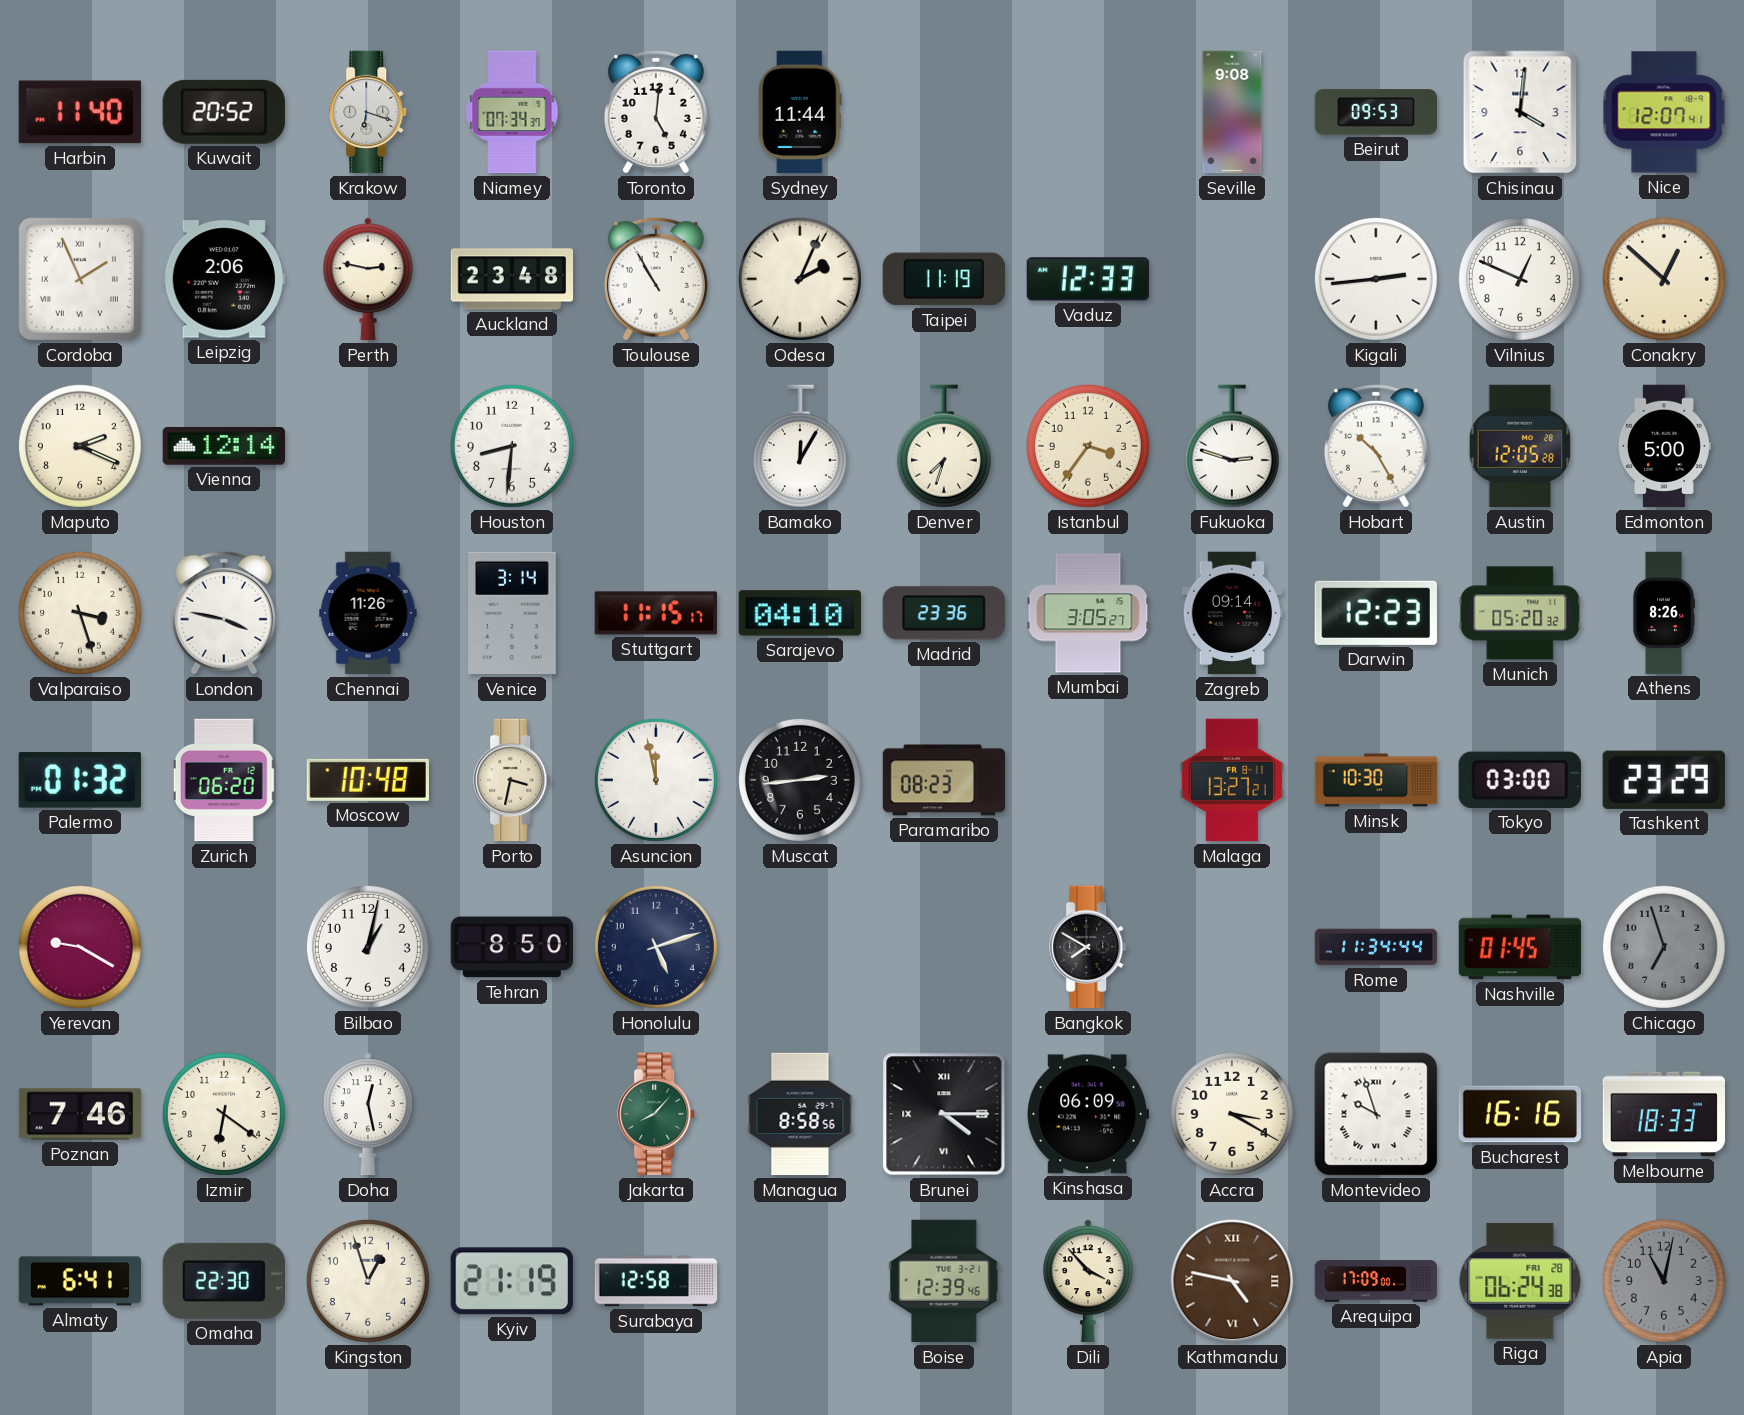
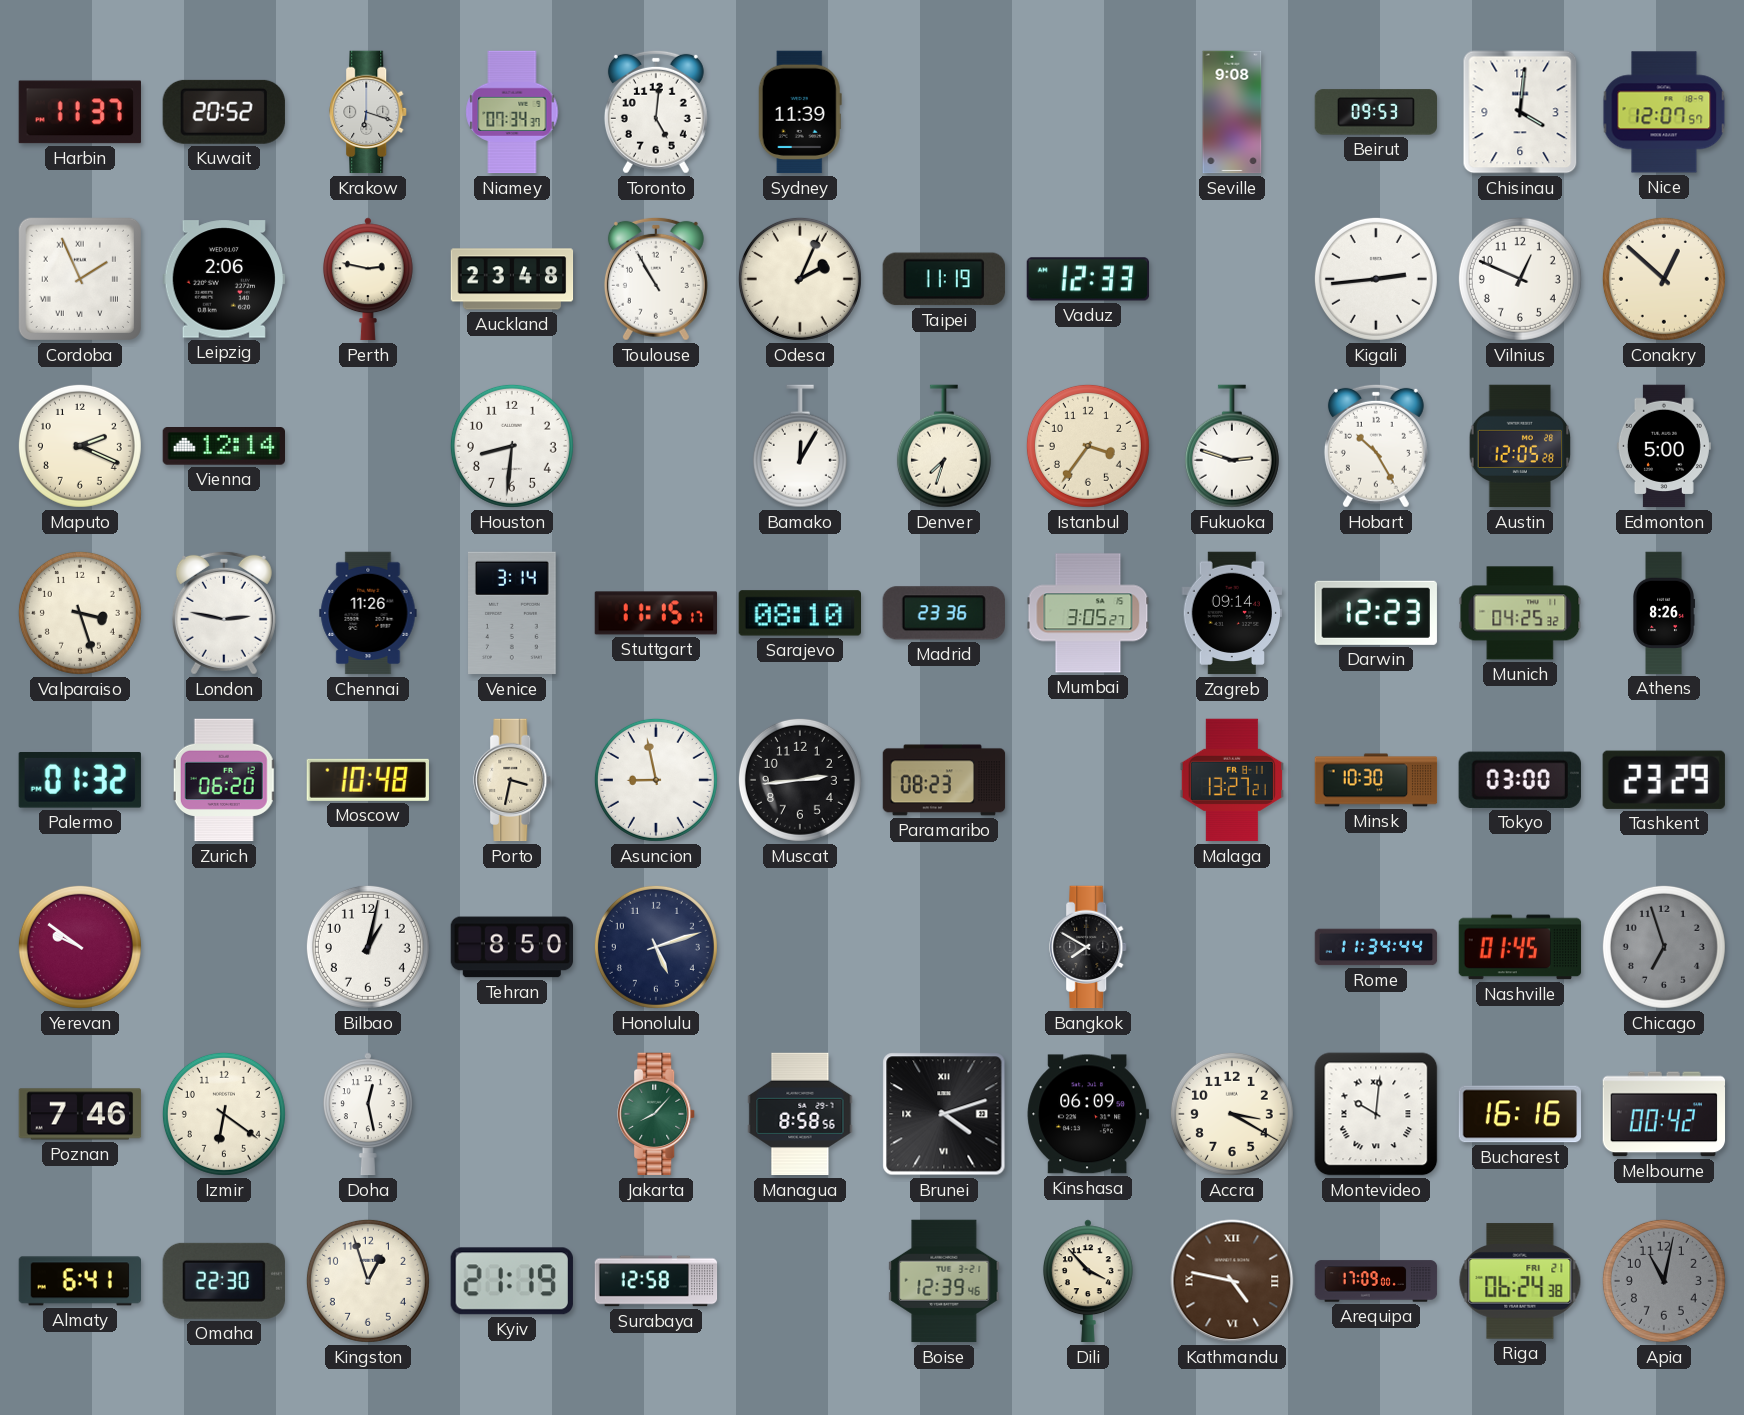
Harbin: 11:40 -> 11:37
Sydney: 11:44 -> 11:39
Nice: 12:07:41 -> 12:07:57
London: 3:47 -> 2:47
Sarajevo: 04:10 -> 08:10
Munich: 05:20 -> 04:25
Asuncion: 11:58 -> 8:58
Yerevan: 9:20 -> 9:51
Brunei: 4:15 -> 4:12
Montevideo: 9:57 -> 10:01
Melbourne: 18:33 -> 00:42
Riga date: FRI 28 -> FRI 21
